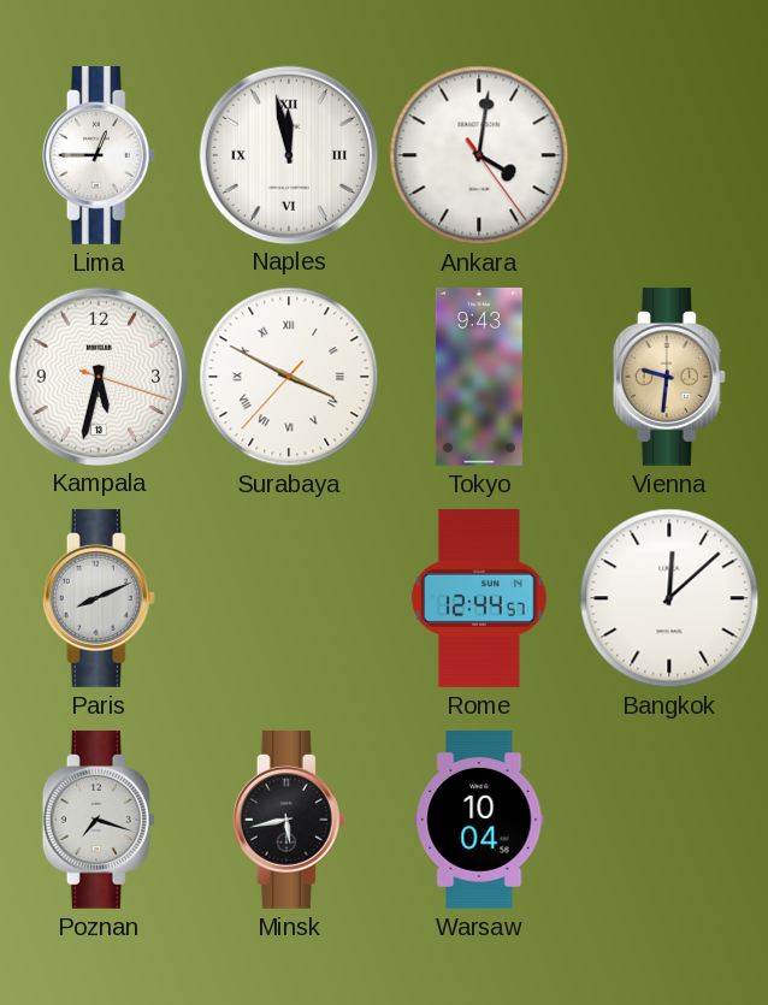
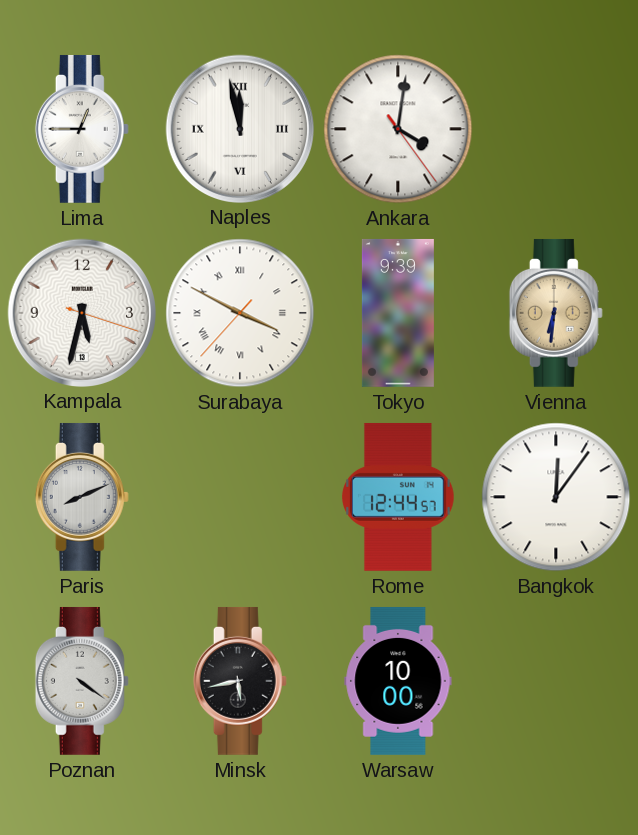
Tokyo: 9:43 -> 9:39
Vienna: 9:31 -> 6:31
Bangkok: 12:08 -> 12:06
Poznan: 7:18 -> 4:21
Warsaw: 10:04 -> 10:00
